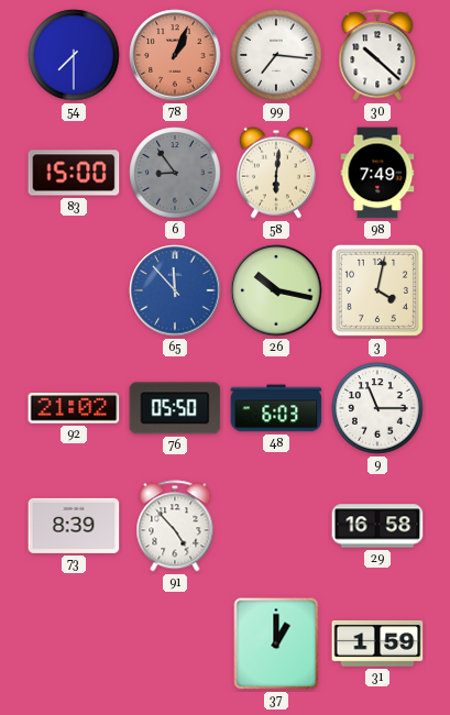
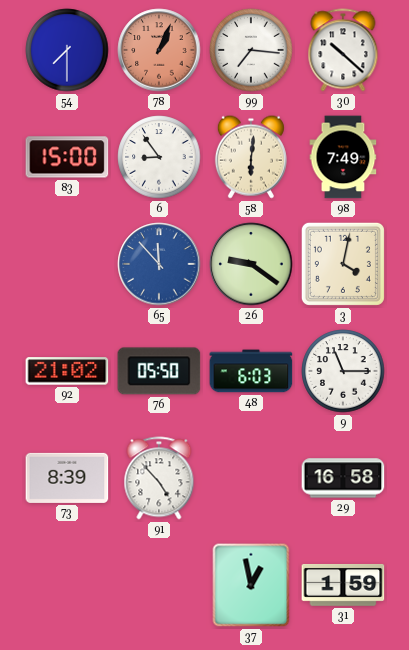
6 dial: grey -> white
26: 10:17 -> 9:21
37: 1:00 -> 12:58
